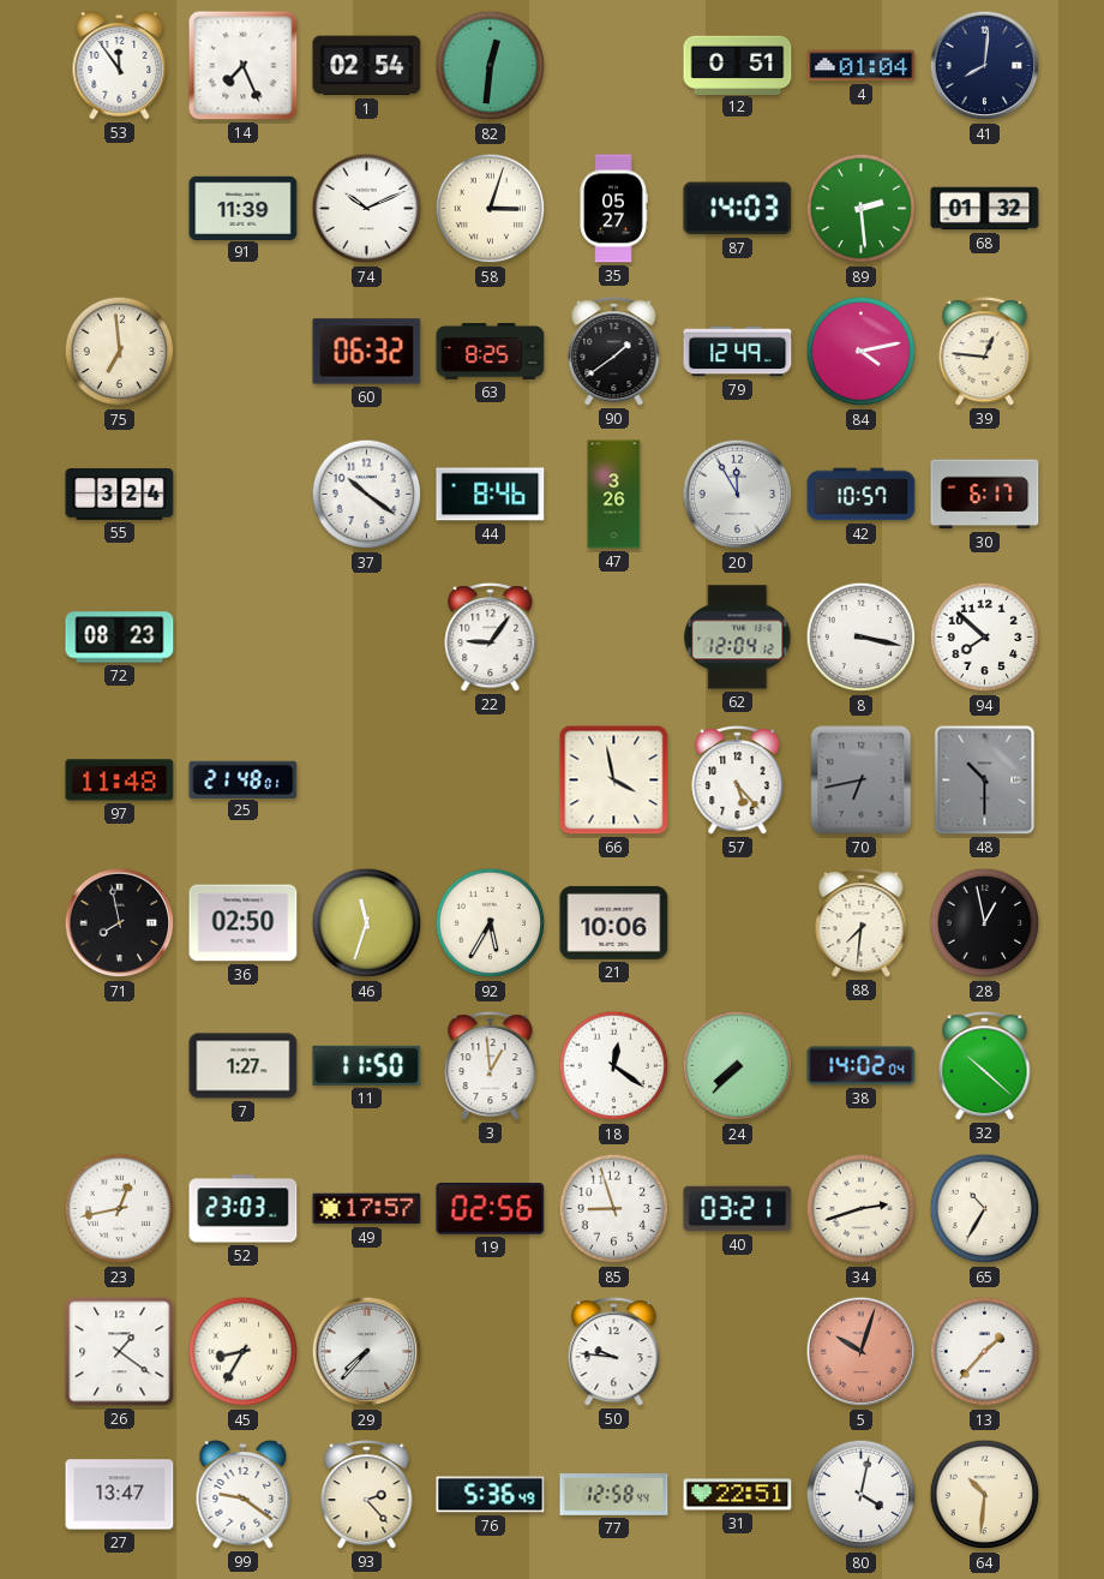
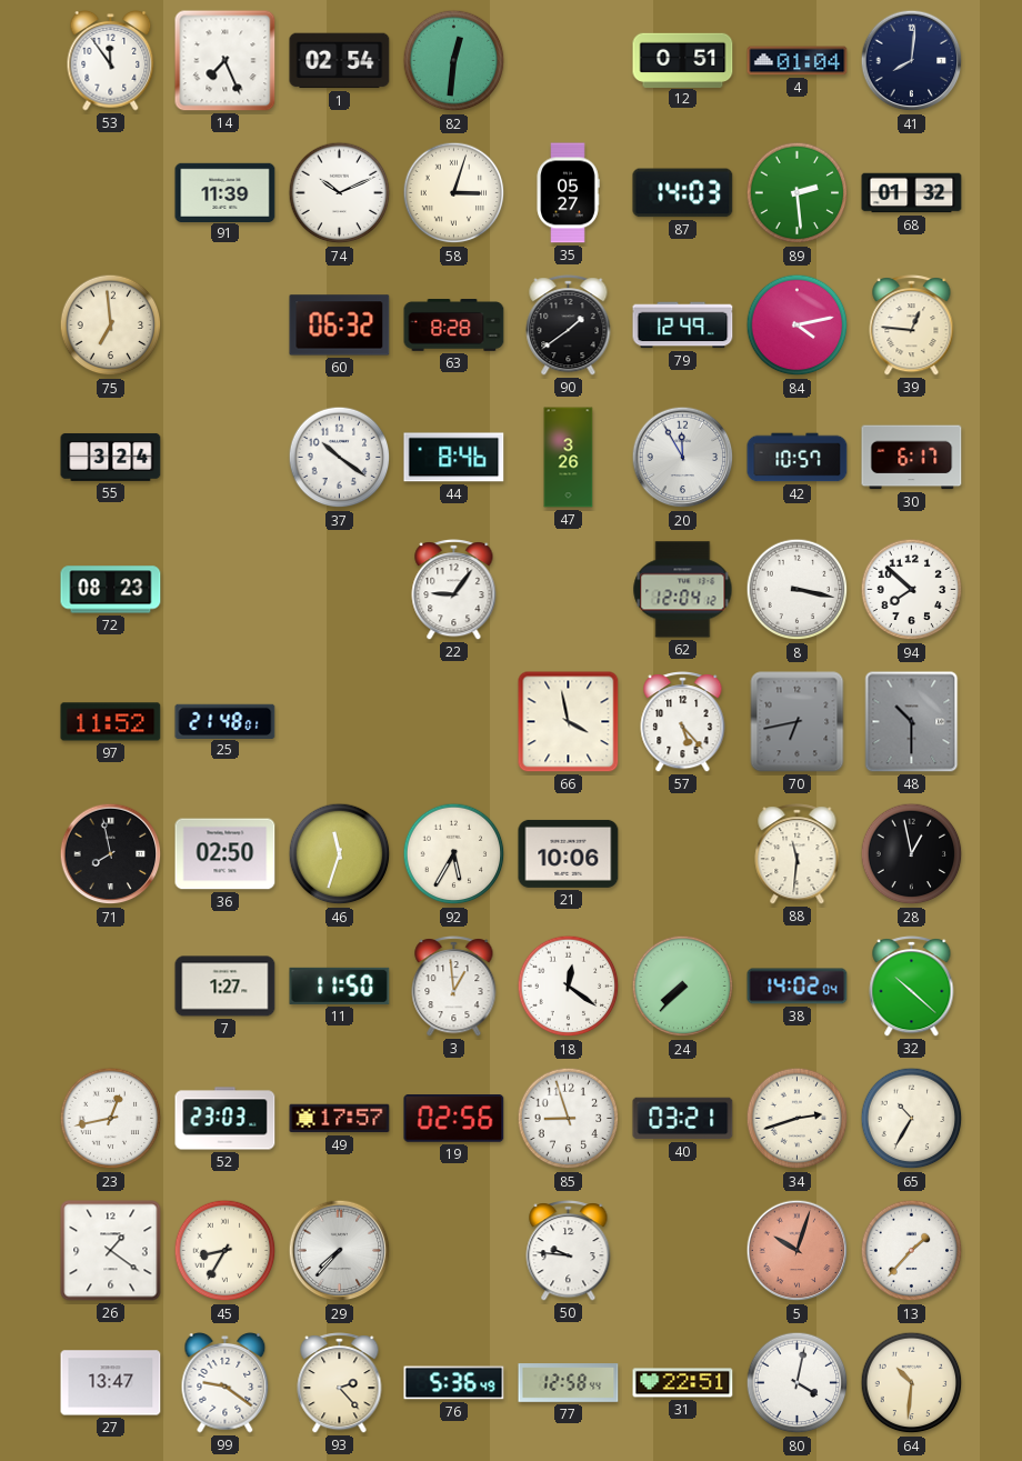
63: 8:25 -> 8:28
97: 11:48 -> 11:52
88: 7:31 -> 11:31
